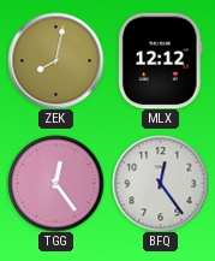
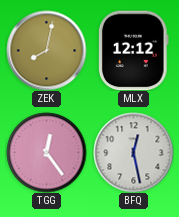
BFQ: 12:24 -> 12:28
